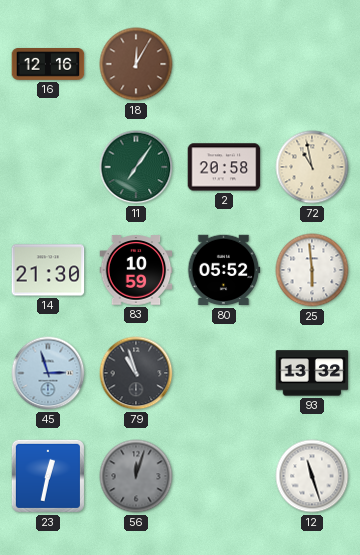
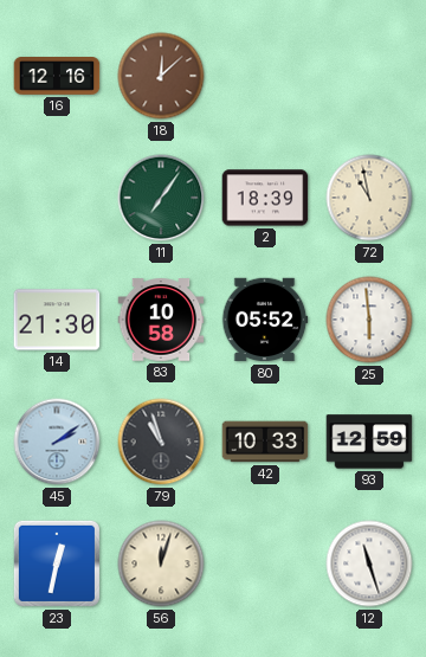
18: 12:05 -> 12:08
2: 20:58 -> 18:39
83: 10:59 -> 10:58
45: 2:57 -> 2:09
42: none -> 10:33
93: 13:32 -> 12:59
56 dial: grey -> cream
